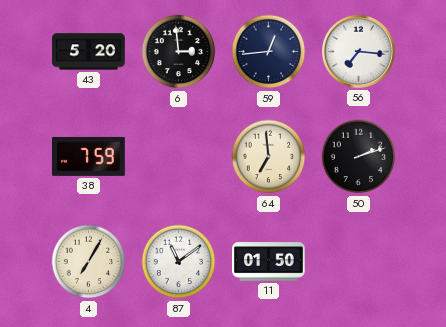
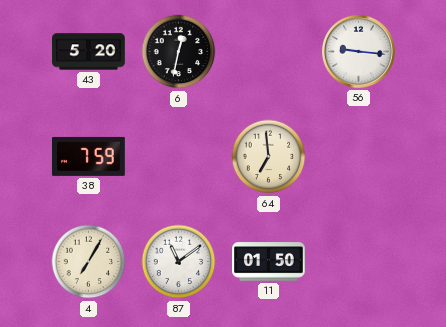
6: 2:59 -> 12:32
59: 12:44 -> none
56: 7:16 -> 9:16
50: 2:12 -> none
